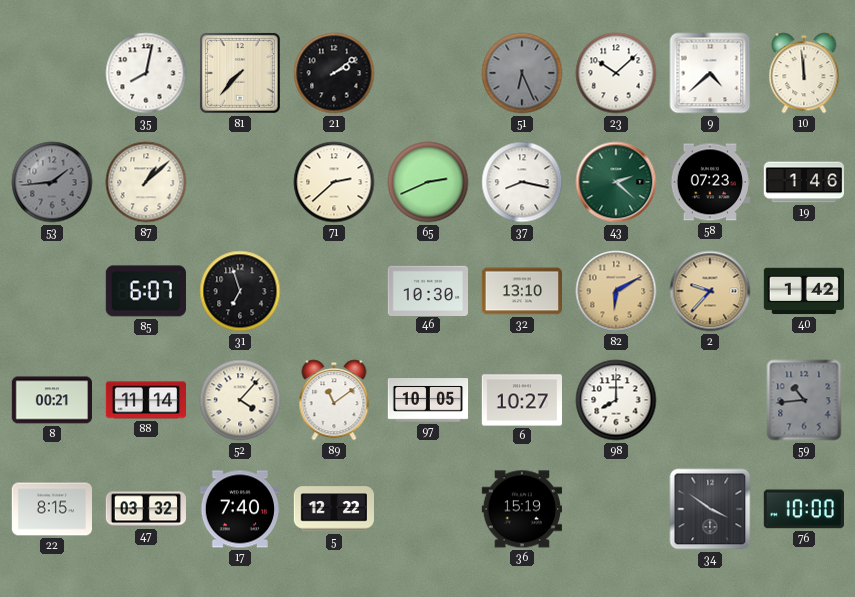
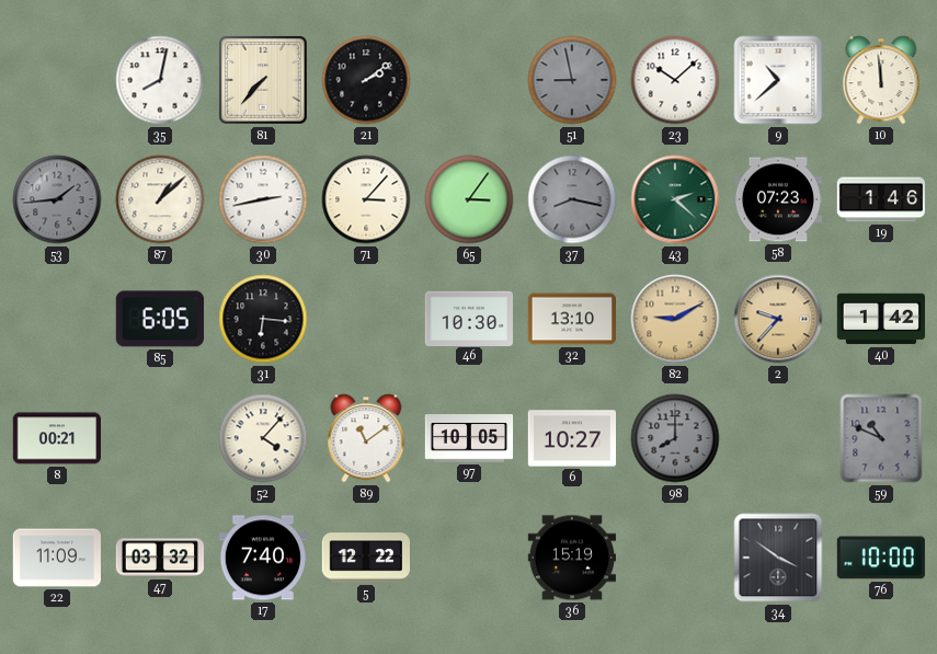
51: 6:26 -> 8:58
9: 4:38 -> 10:38
30: none -> 2:43
71: 2:38 -> 3:07
65: 2:41 -> 3:06
37 dial: white -> grey
85: 6:07 -> 6:05
31: 6:57 -> 6:16
82: 6:10 -> 9:10
88: 11:14 -> none
98 dial: white -> grey
59: 10:44 -> 10:49
22: 8:15 -> 11:09
